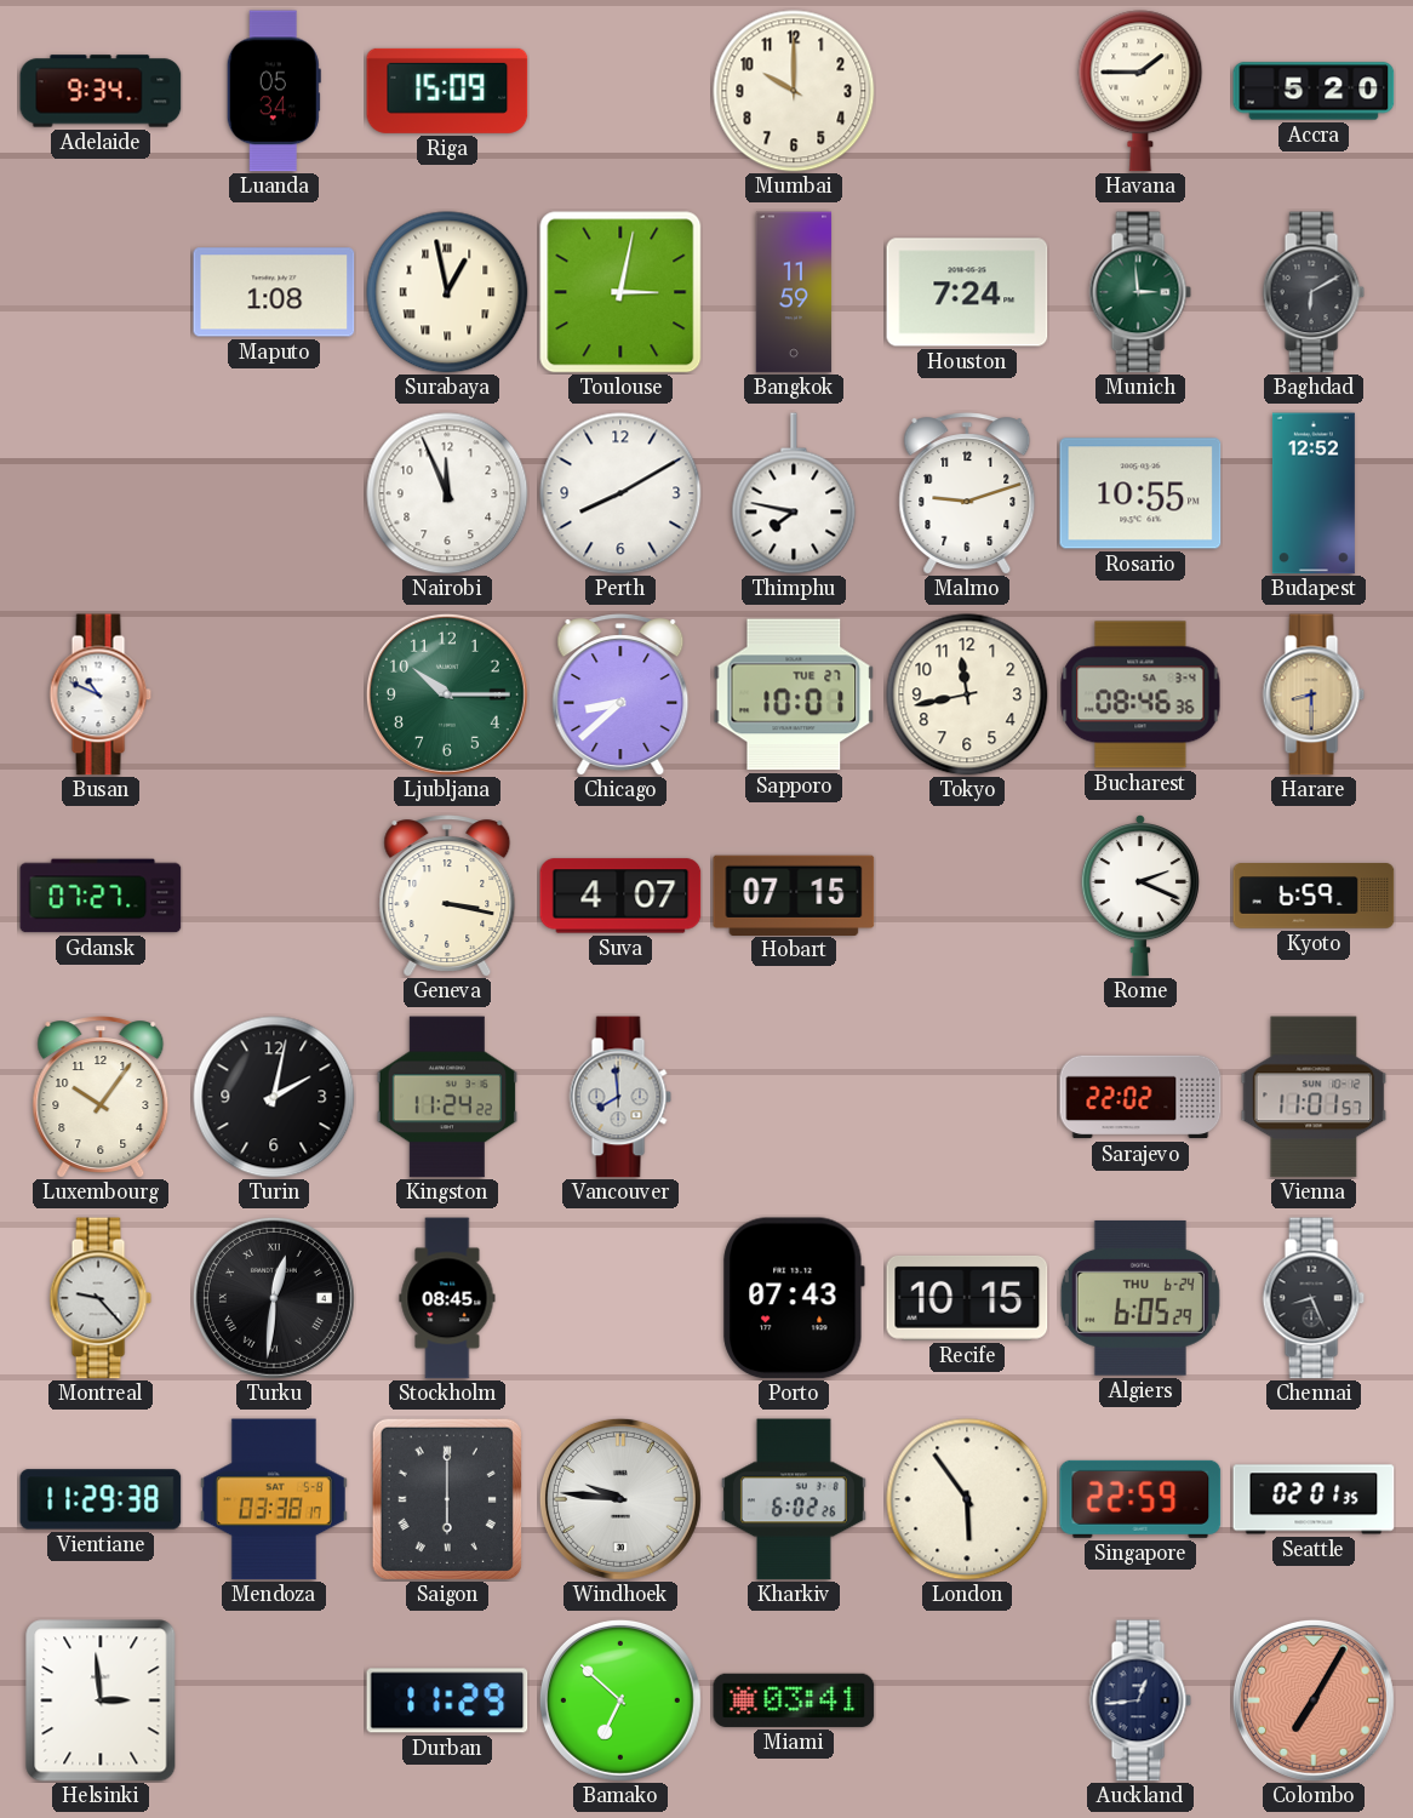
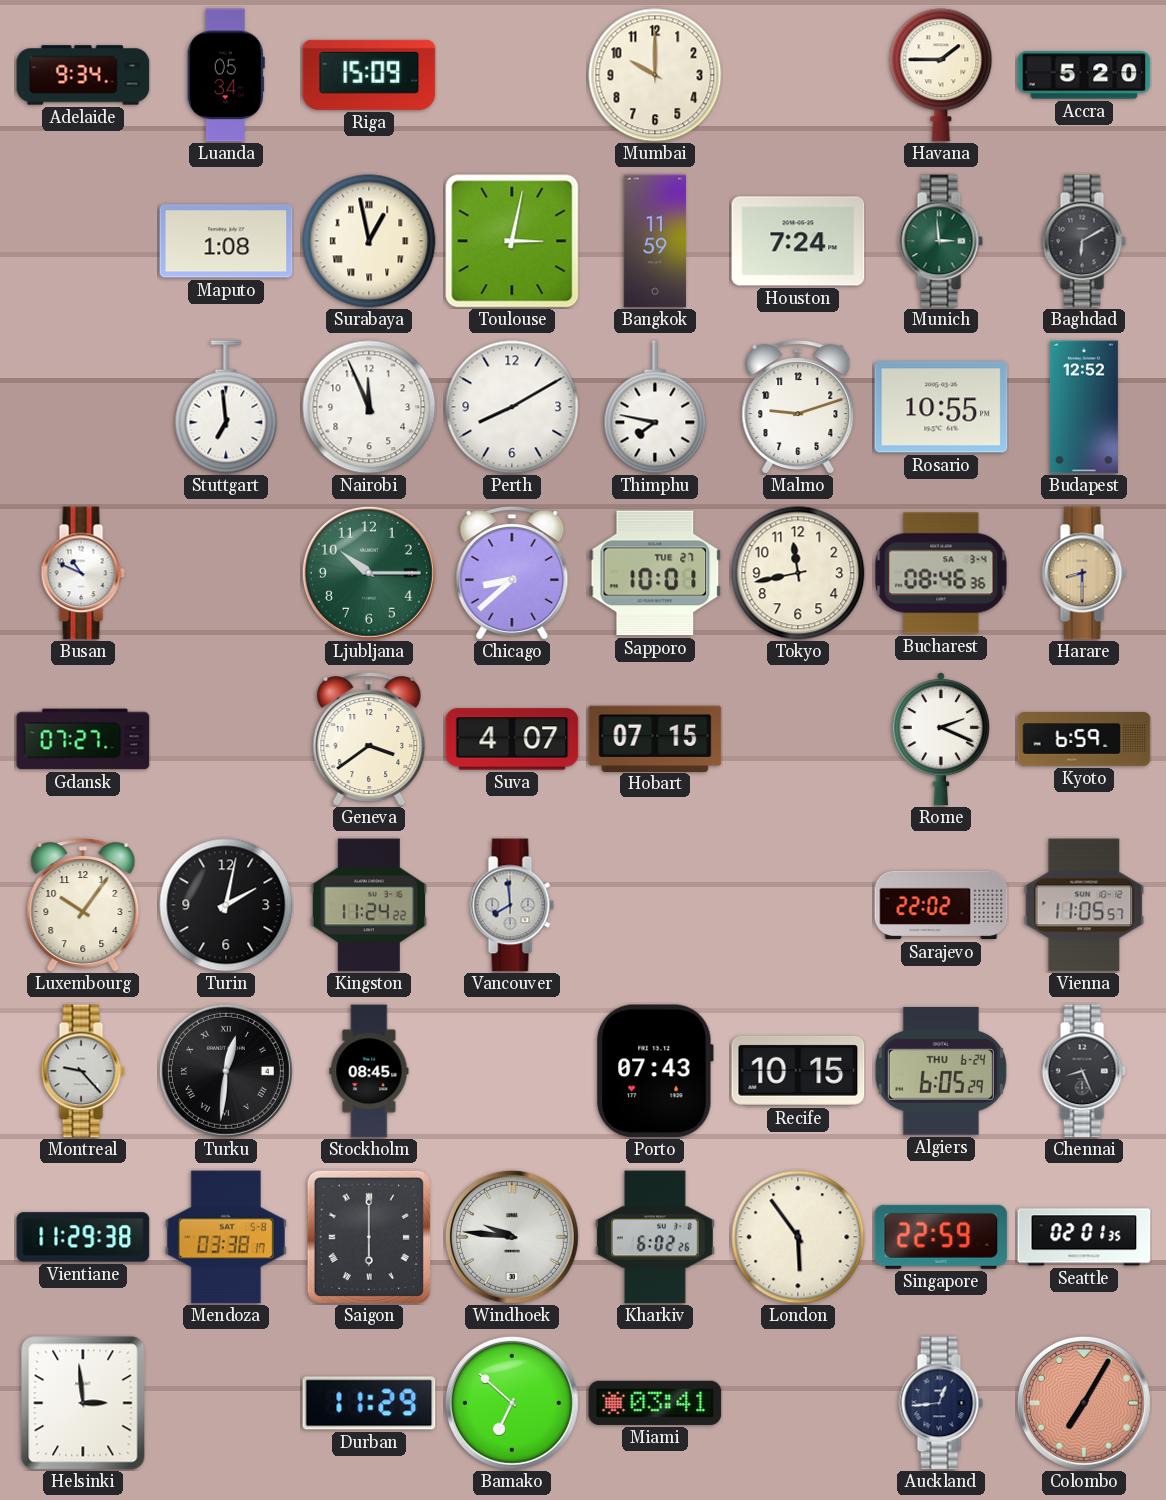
Stuttgart: none -> 6:59
Geneva: 3:17 -> 3:39
Vienna: 11:01 -> 11:05
